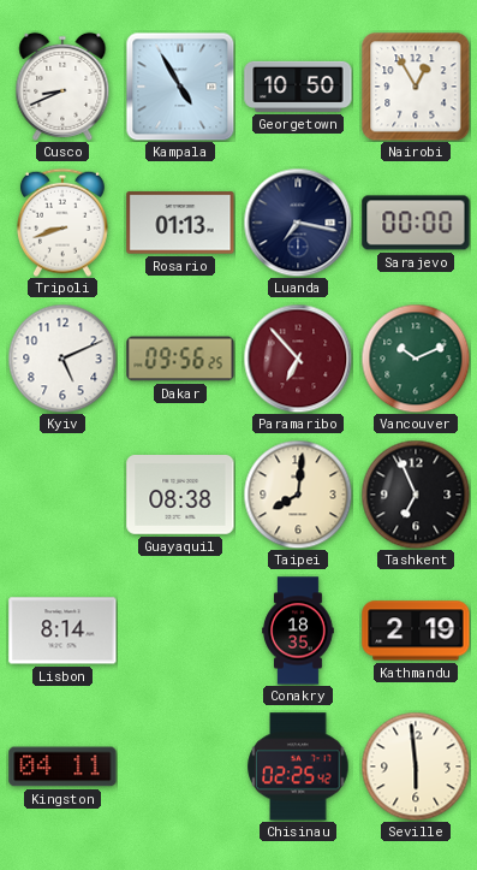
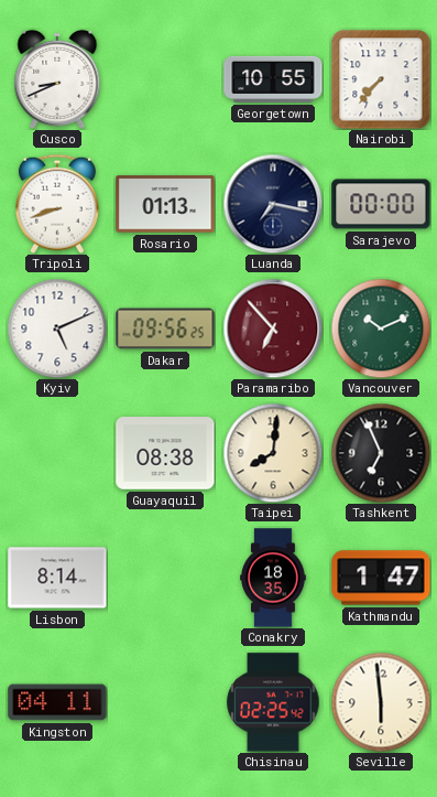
Kampala: 4:55 -> none
Georgetown: 10:50 -> 10:55
Nairobi: 12:55 -> 7:37
Kathmandu: 2:19 -> 1:47
